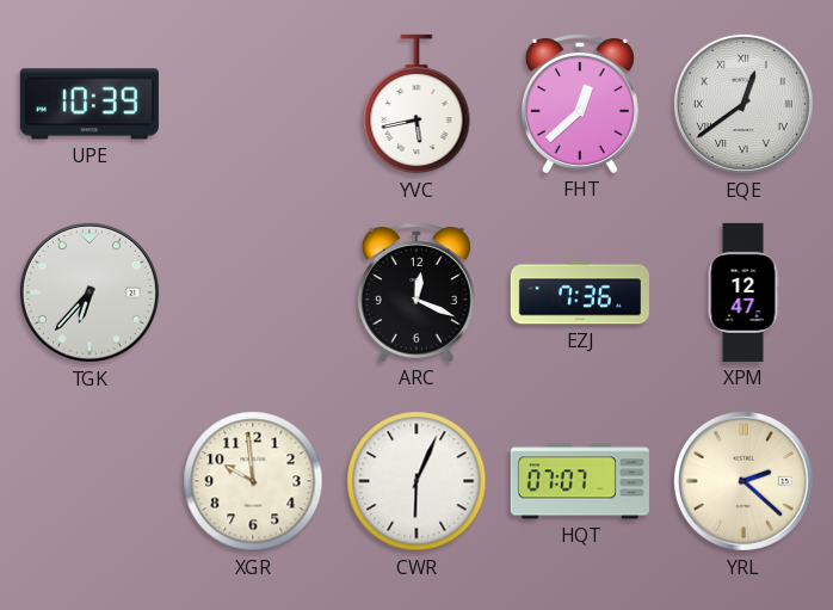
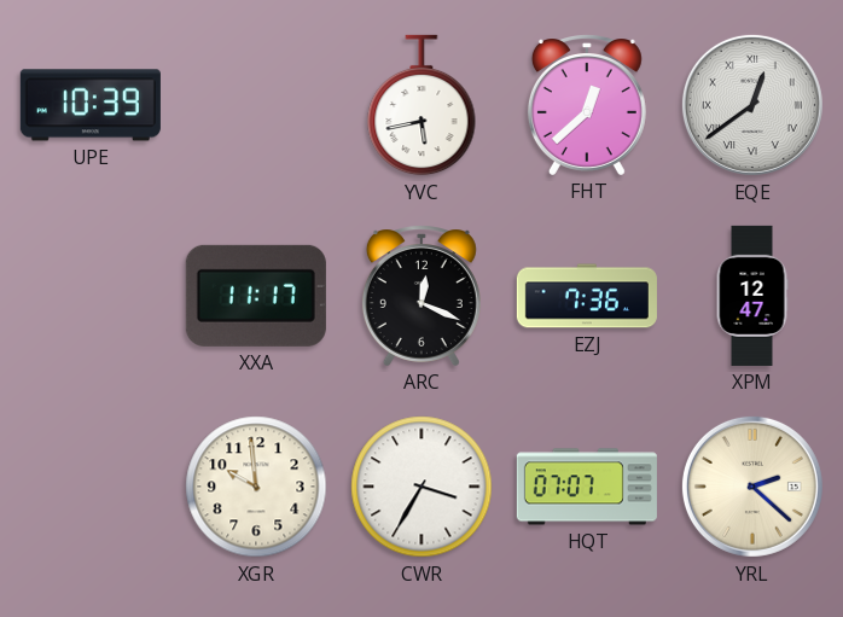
TGK: 6:37 -> none
XXA: none -> 11:17
CWR: 6:04 -> 3:35
